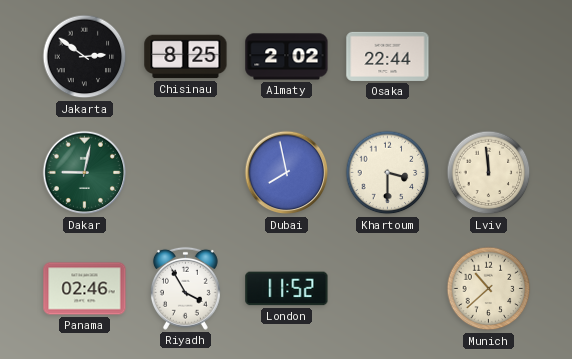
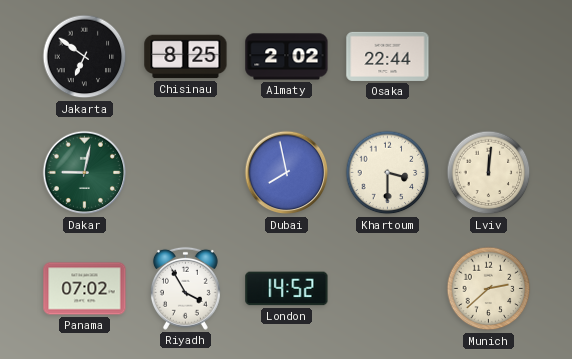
Jakarta: 2:51 -> 6:51
Lviv: 11:59 -> 12:01
Panama: 02:46 -> 07:02
London: 11:52 -> 14:52
Munich: 10:38 -> 2:38
